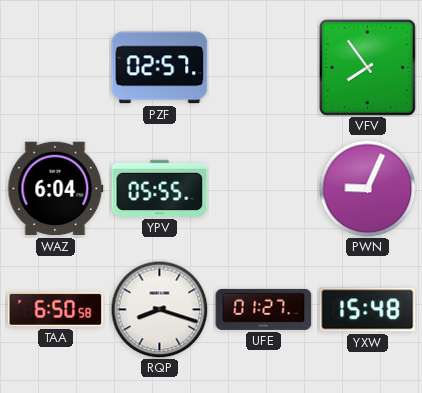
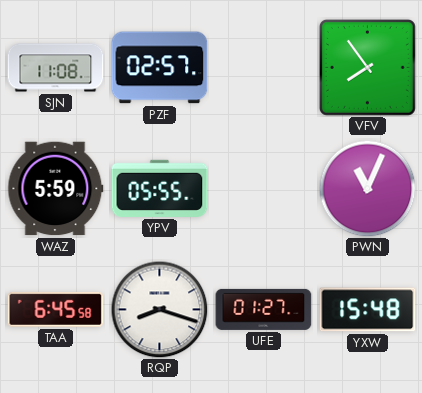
SJN: none -> 11:08
WAZ: 6:04 -> 5:59
PWN: 9:04 -> 11:04
TAA: 6:50 -> 6:45
